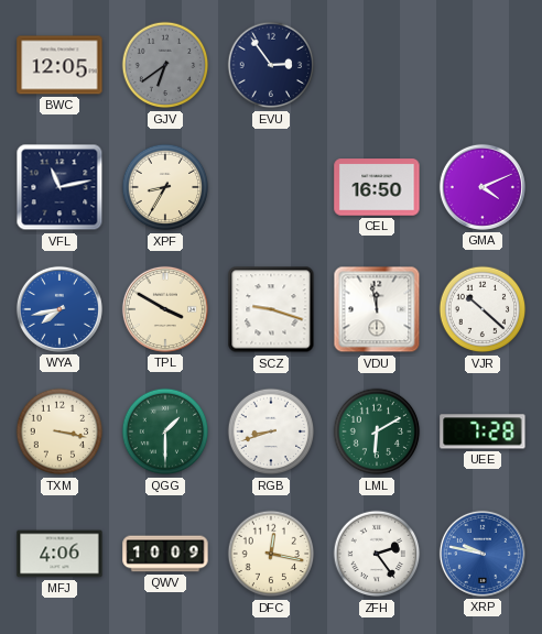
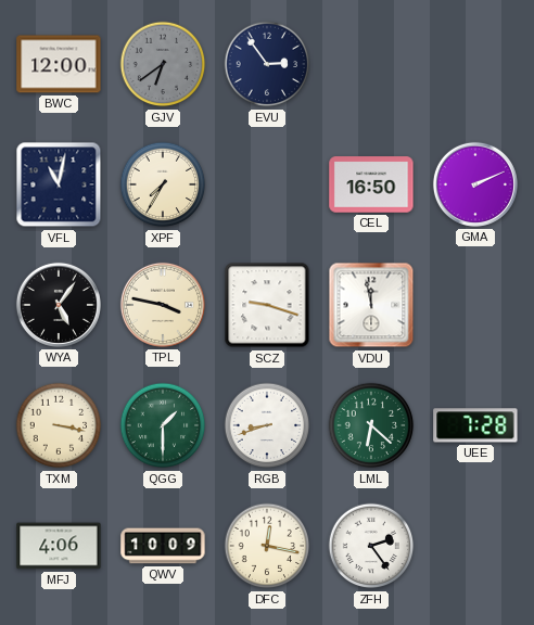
BWC: 12:05 -> 12:00
VFL: 11:13 -> 11:02
XPF: 8:35 -> 7:35
GMA: 4:11 -> 2:11
WYA: 7:43 -> 5:06
WYA dial: blue -> black
TPL: 3:50 -> 3:47
VJR: 10:22 -> none
LML: 6:10 -> 6:22
XRP: 9:47 -> none
